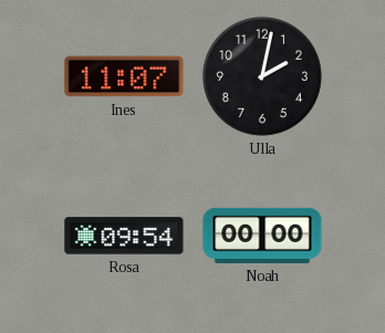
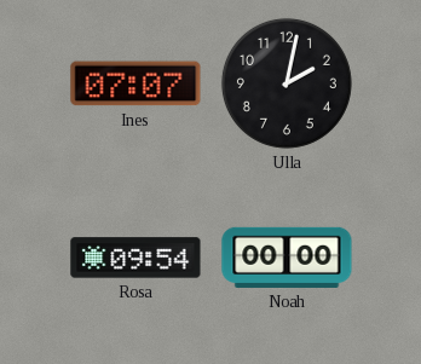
Ines: 11:07 -> 07:07
